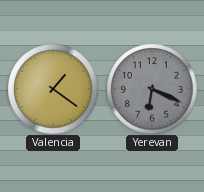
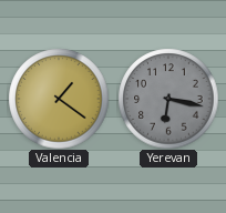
Yerevan: 6:19 -> 6:17
